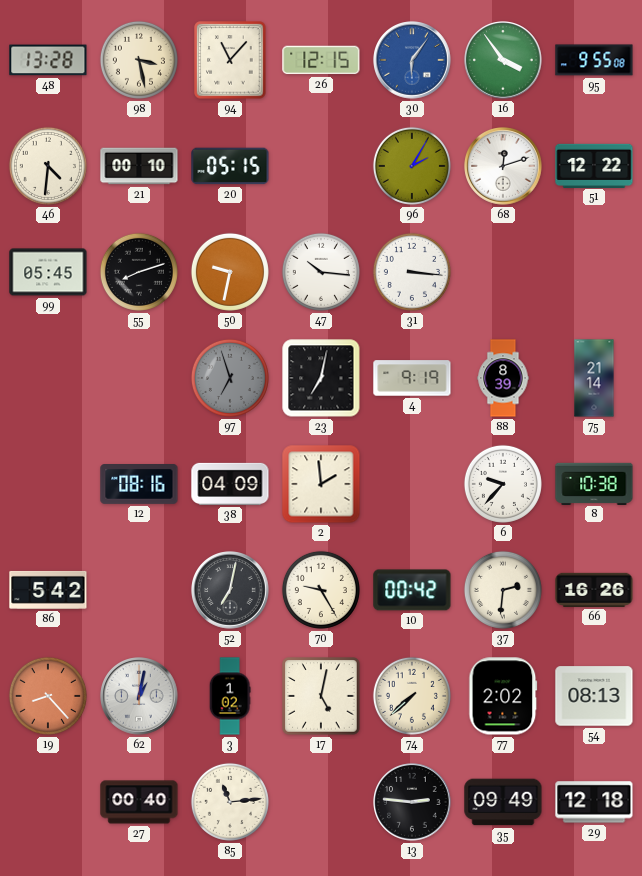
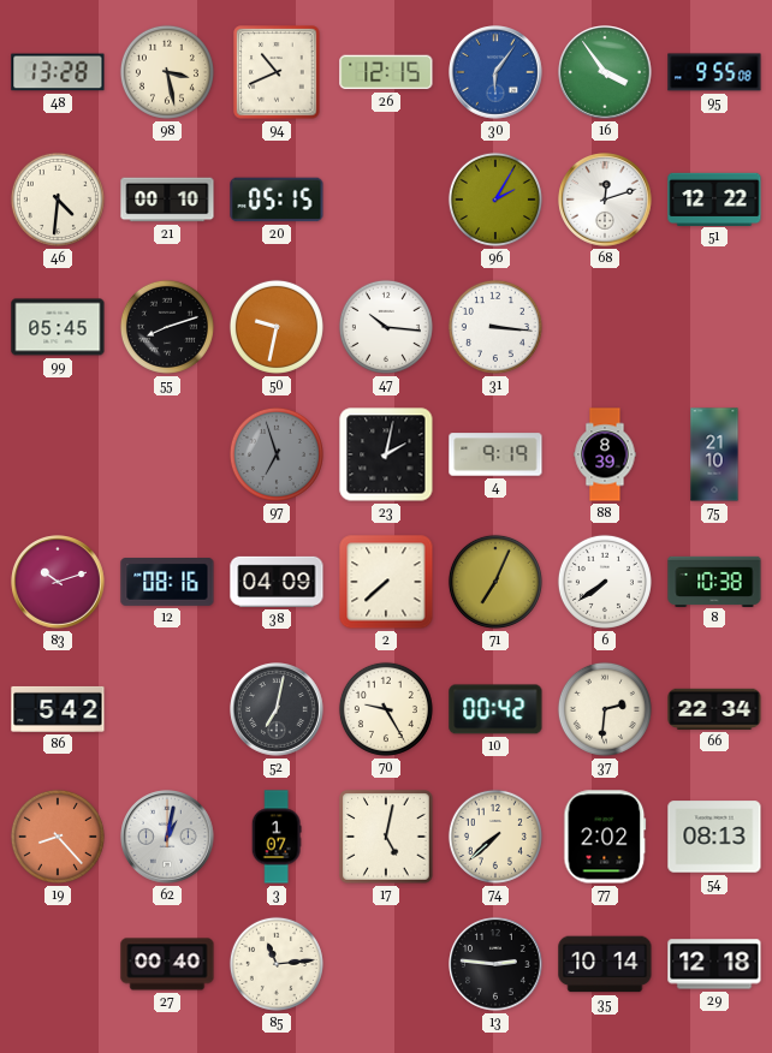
94: 11:07 -> 10:41
23: 7:02 -> 2:02
75: 21:14 -> 21:10
83: none -> 10:12
2: 1:59 -> 7:38
71: none -> 7:04
6: 9:37 -> 7:39
66: 16:26 -> 22:34
3: 1:02 -> 1:07
35: 09:49 -> 10:14
